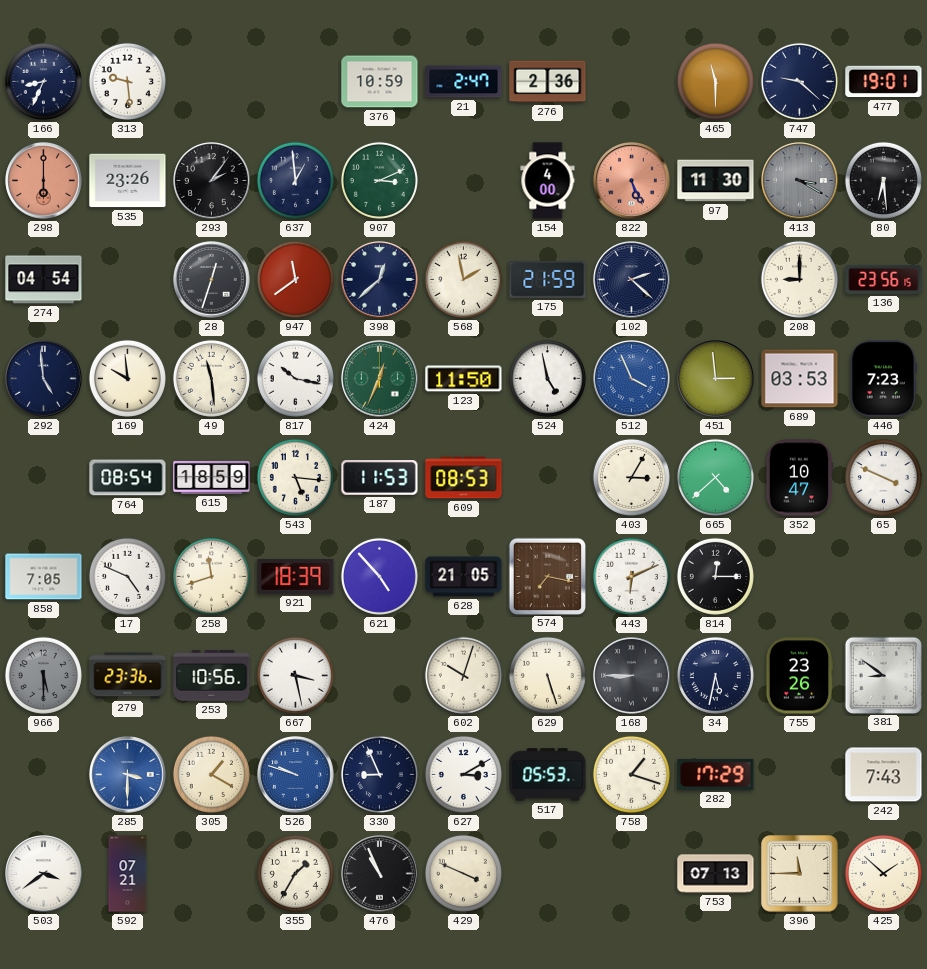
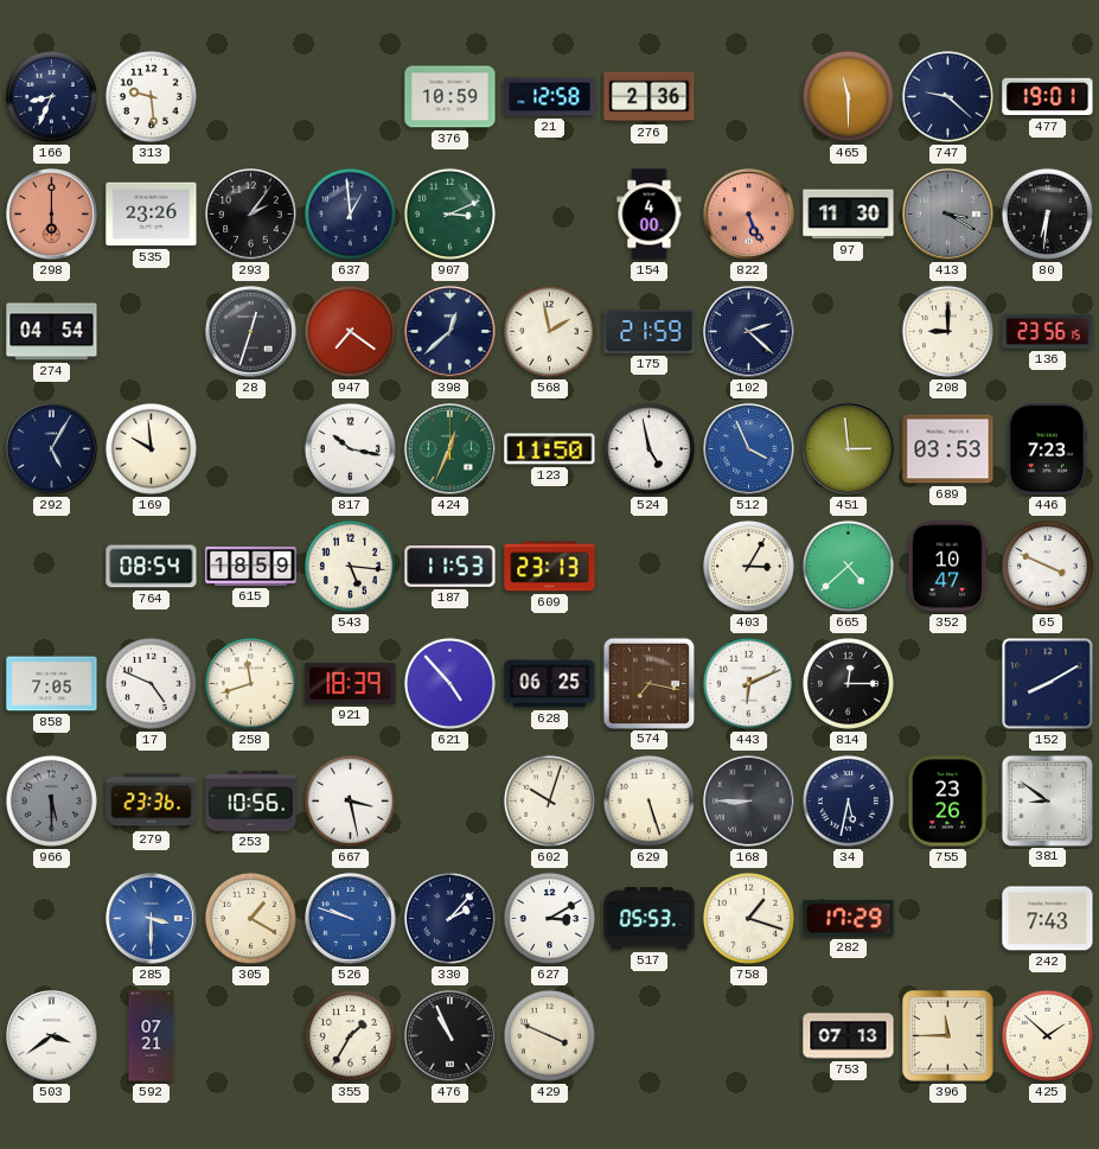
21: 2:47 -> 12:58
80: 6:29 -> 6:31
947: 11:39 -> 7:21
292: 4:59 -> 5:05
49: 11:29 -> none
609: 08:53 -> 23:13
628: 21:05 -> 06:25
152: none -> 8:10
330: 8:56 -> 2:07
